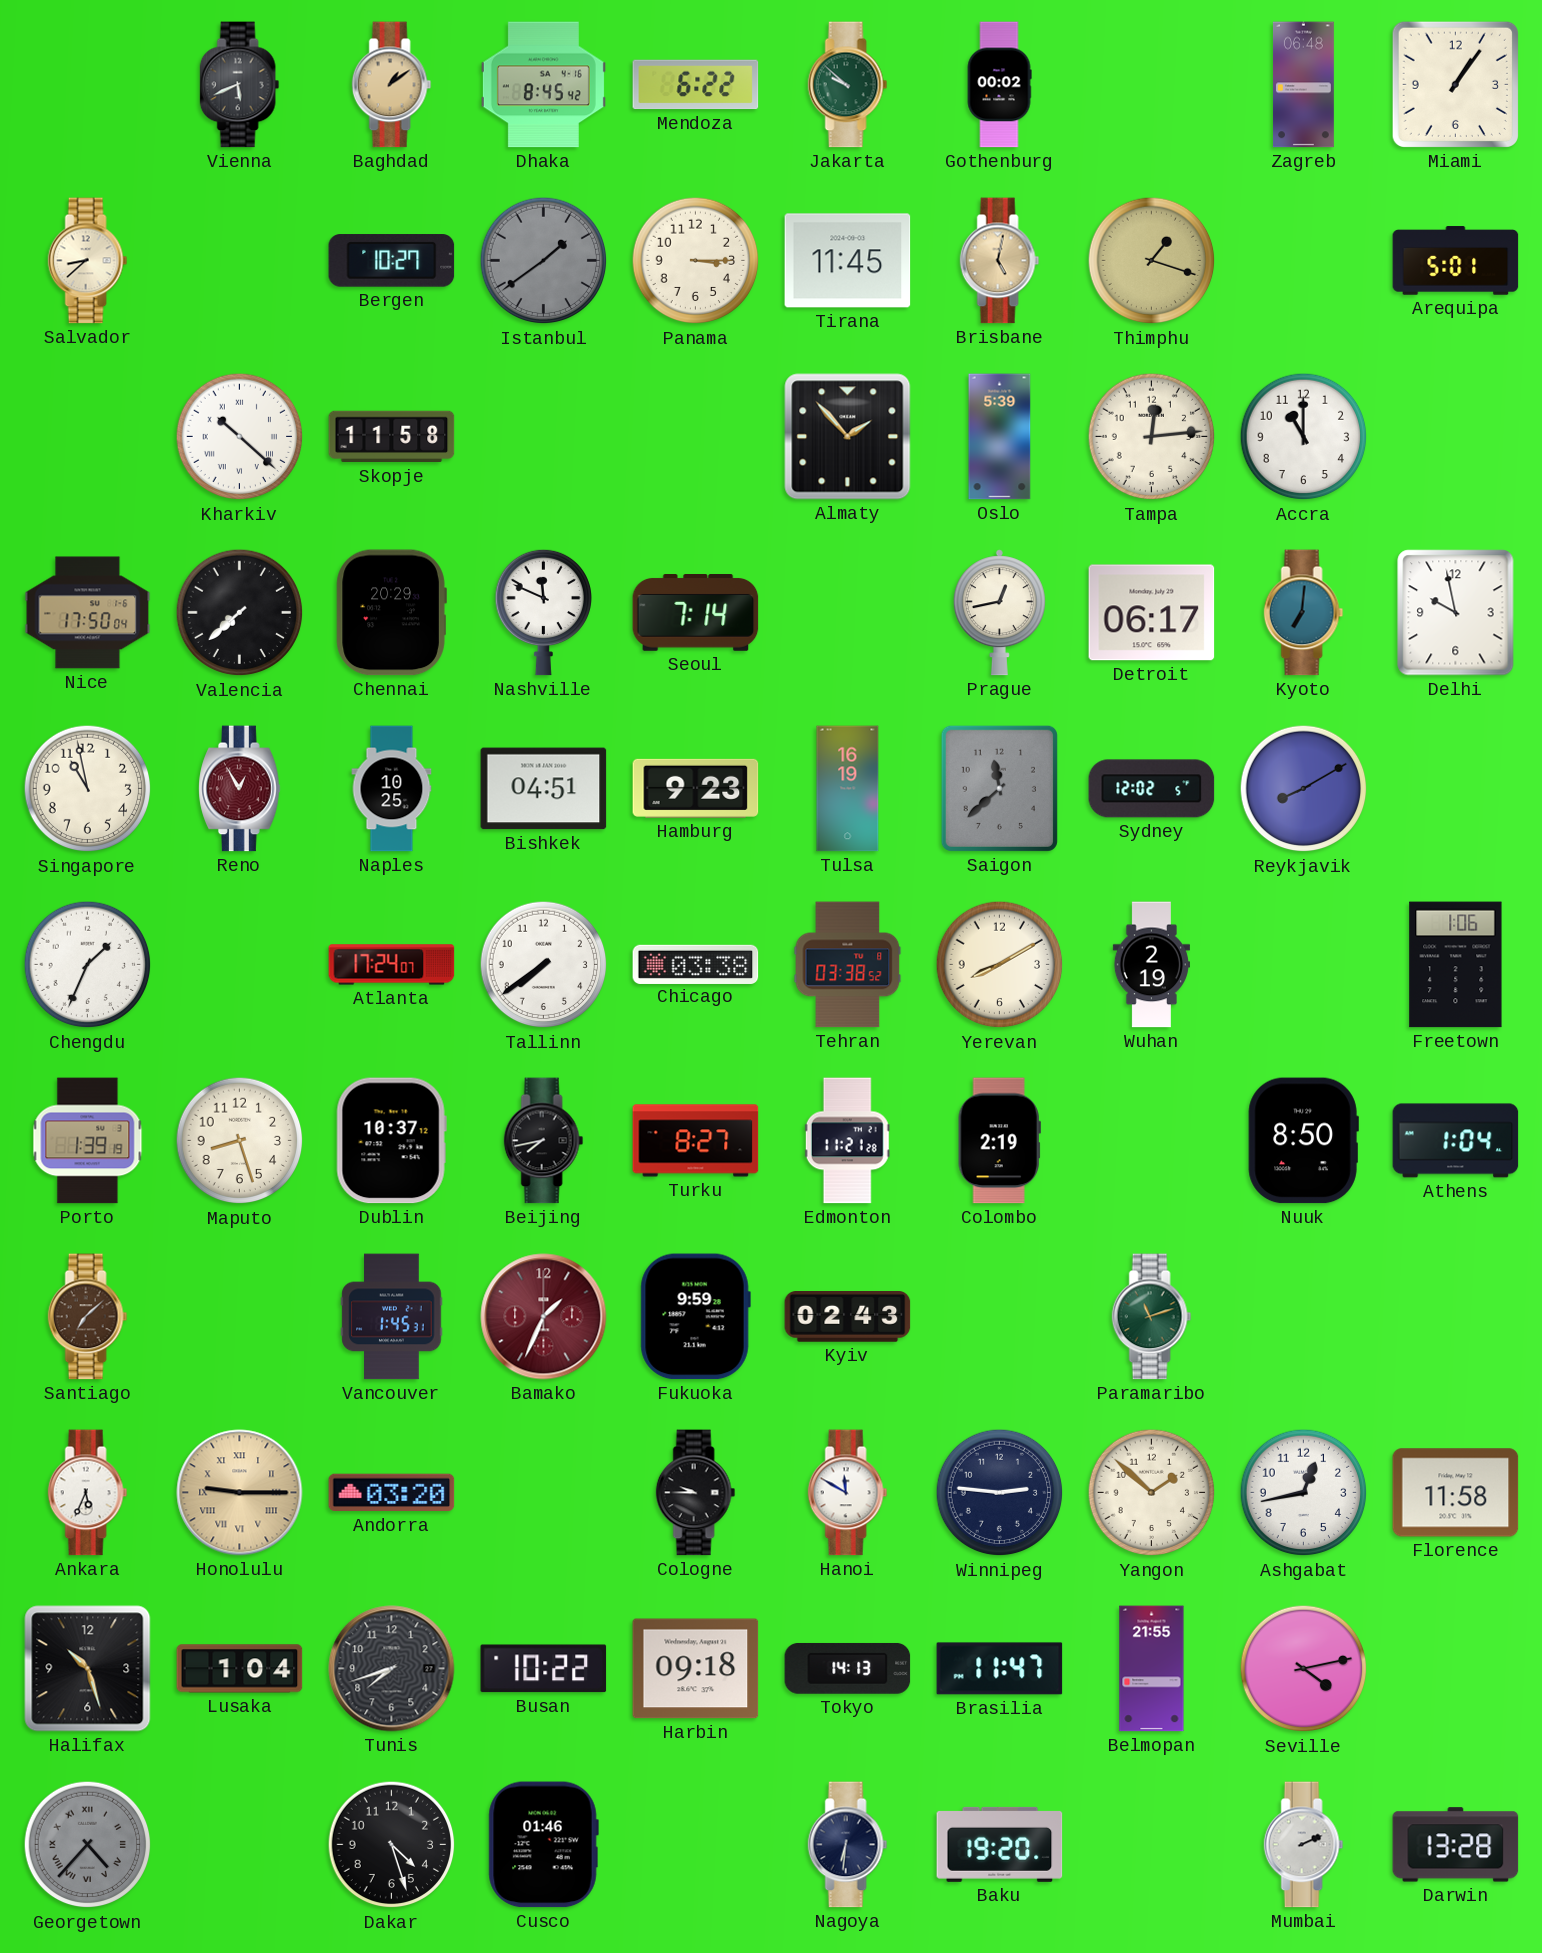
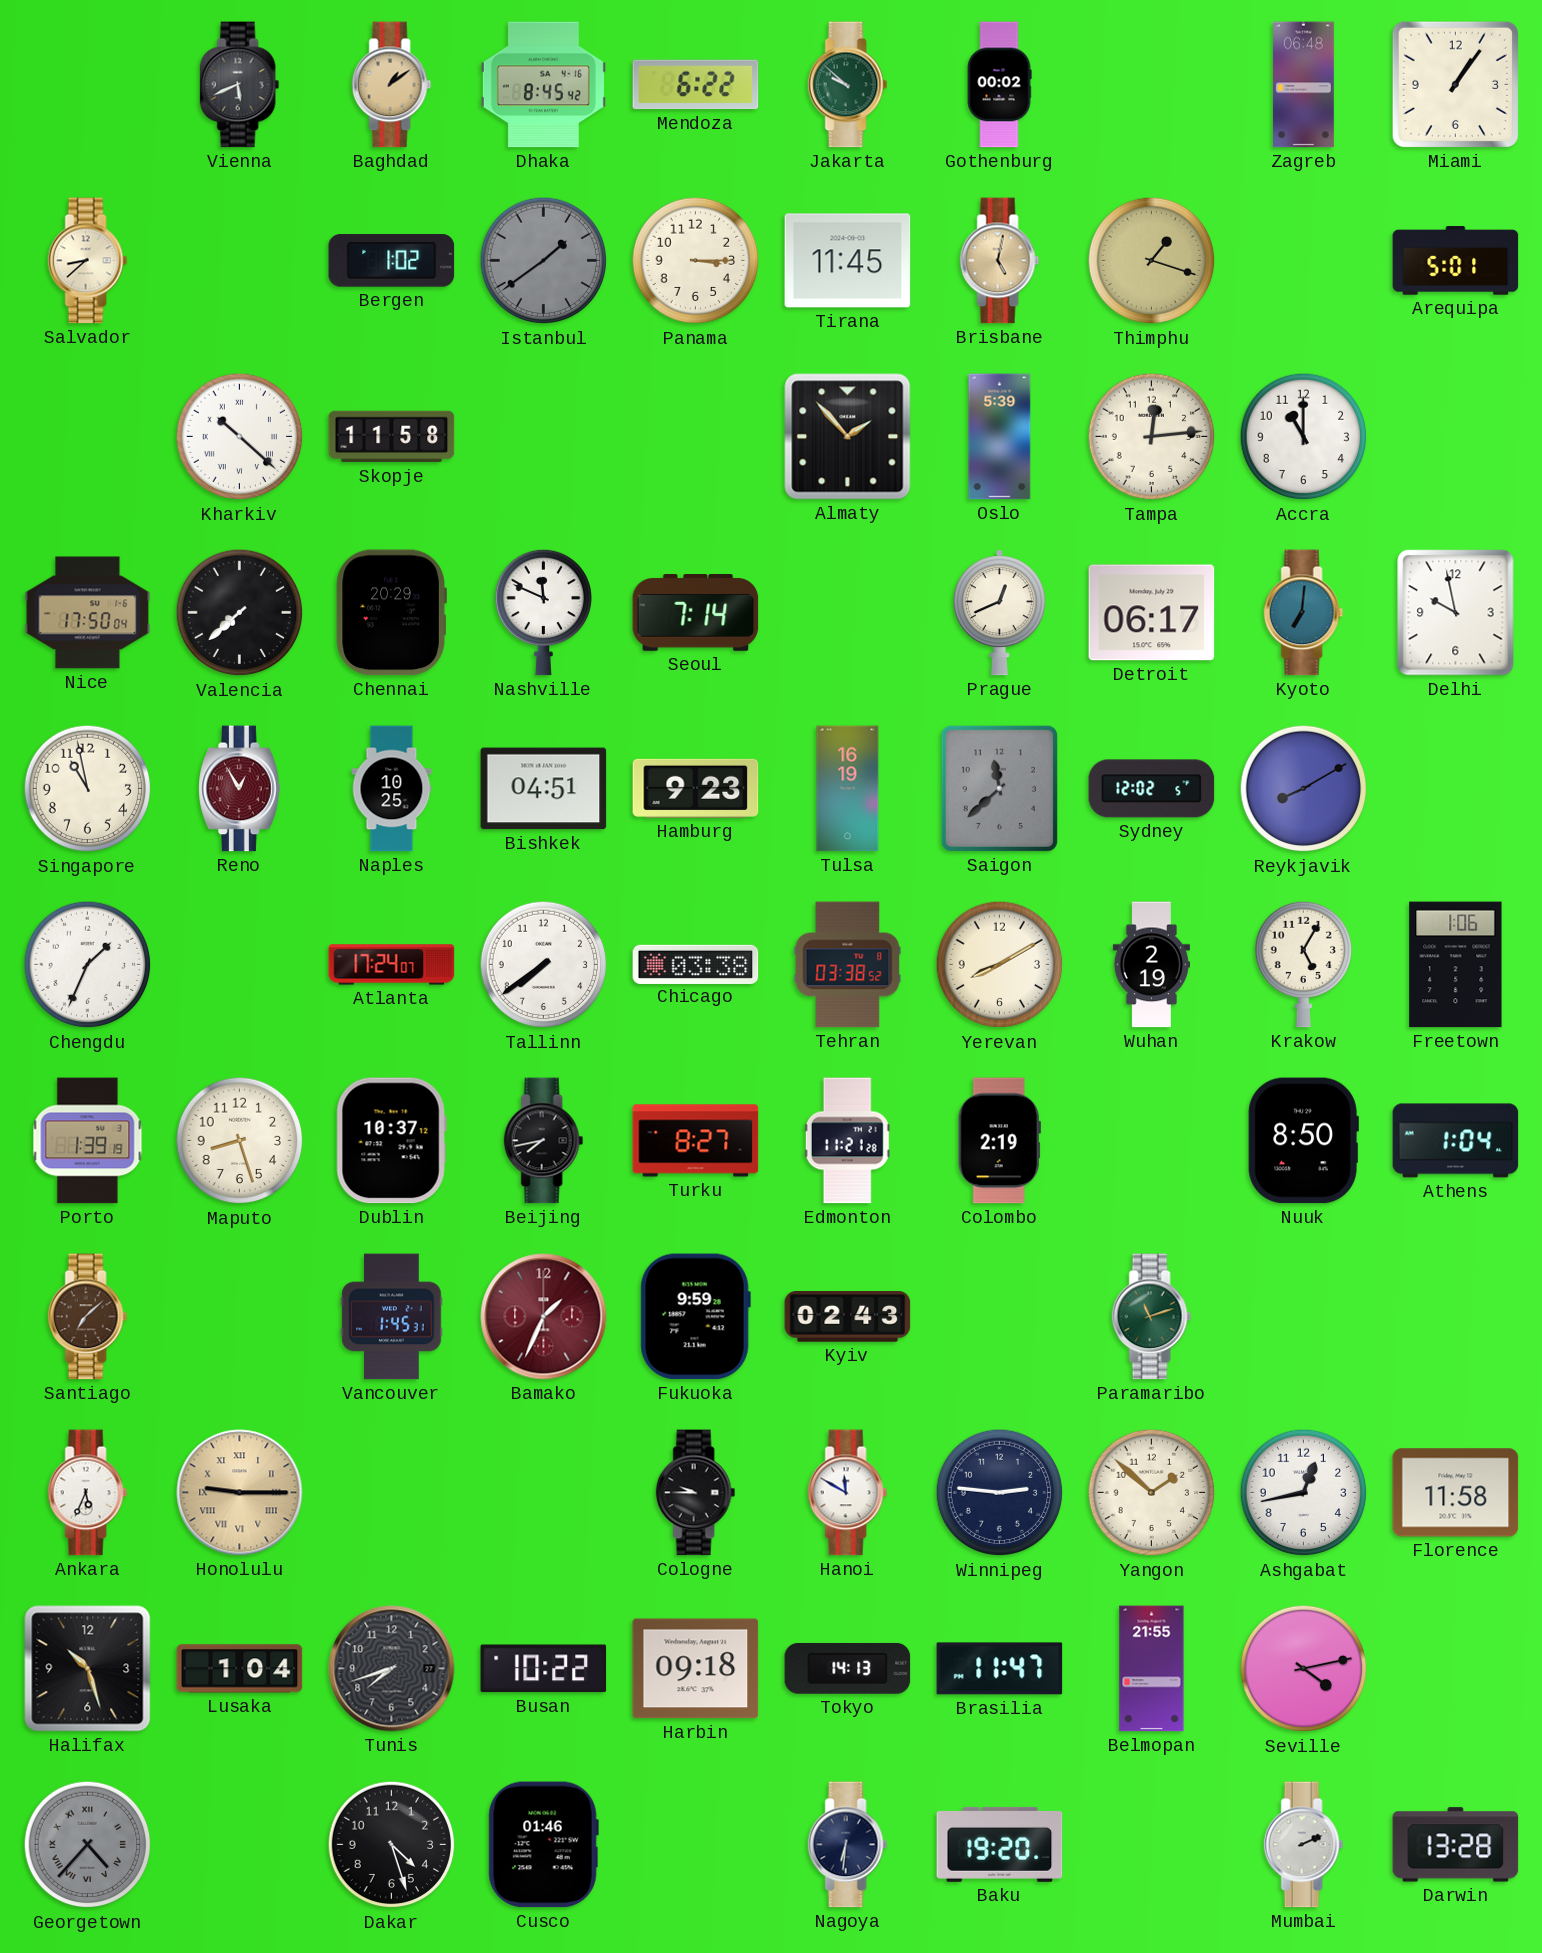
Bergen: 10:27 -> 1:02
Prague: 12:43 -> 12:41
Krakow: none -> 5:05
Andorra: 03:20 -> none
